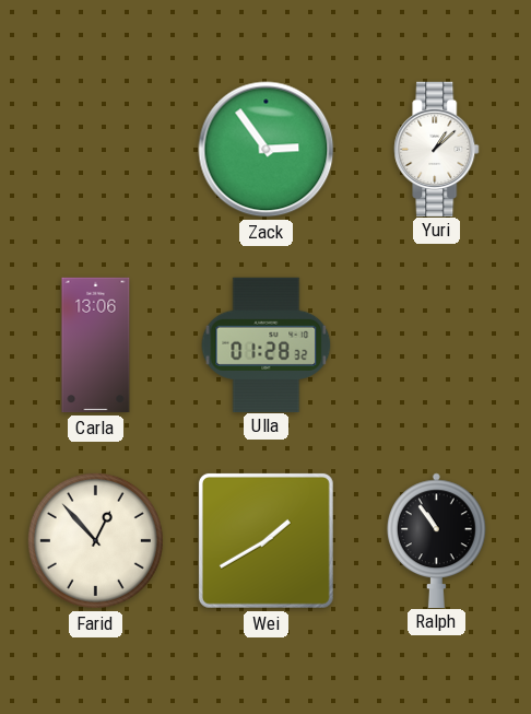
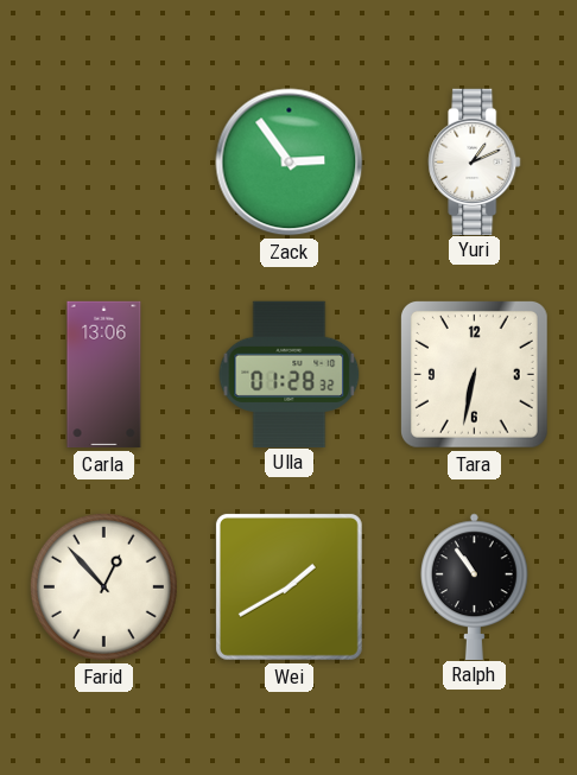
Yuri: 1:08 -> 1:11
Tara: none -> 6:32
